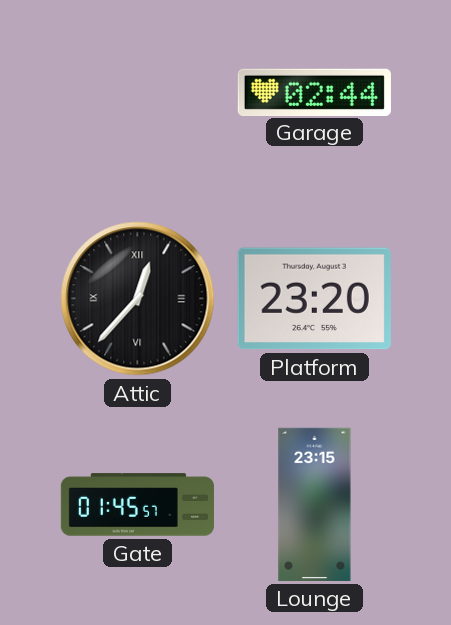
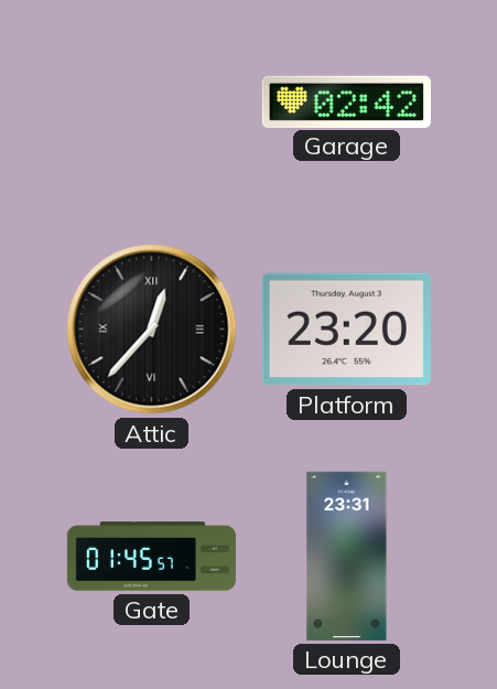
Garage: 02:44 -> 02:42
Lounge: 23:15 -> 23:31
